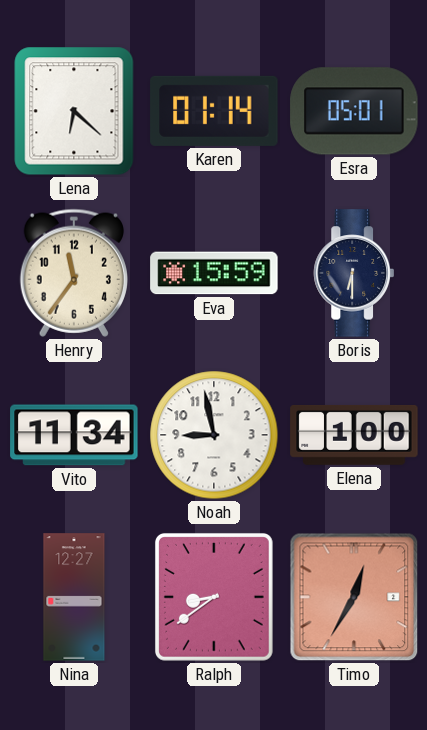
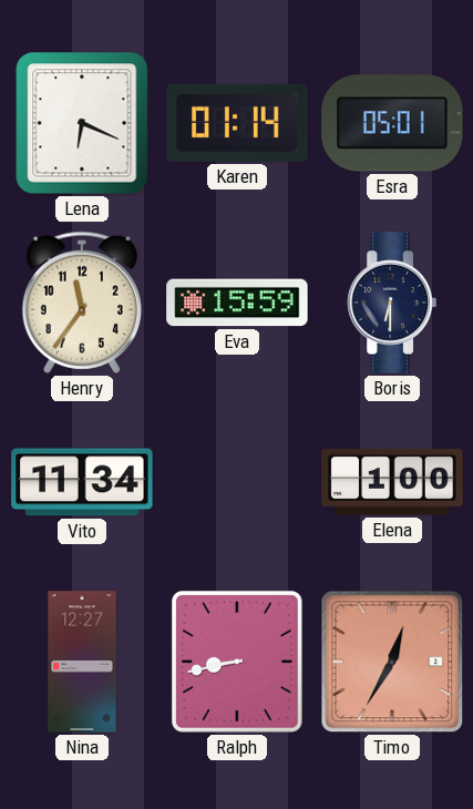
Lena: 6:22 -> 6:19
Noah: 8:58 -> none
Ralph: 8:39 -> 8:43
